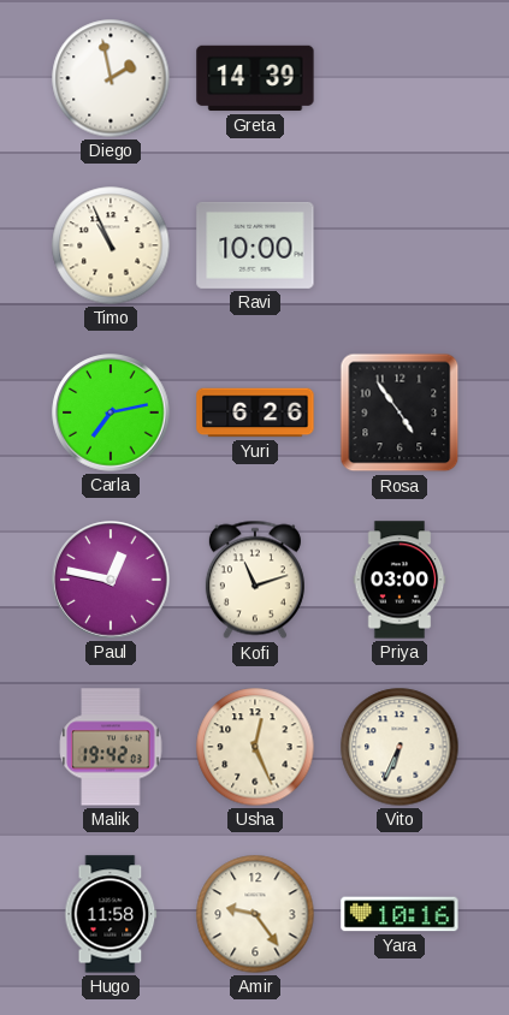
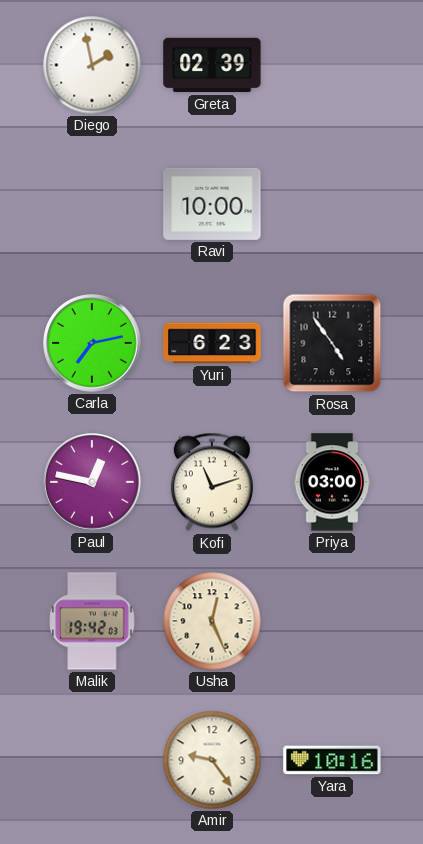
Greta: 14:39 -> 02:39
Timo: 10:56 -> none
Yuri: 6:26 -> 6:23
Vito: 6:34 -> none
Hugo: 11:58 -> none
